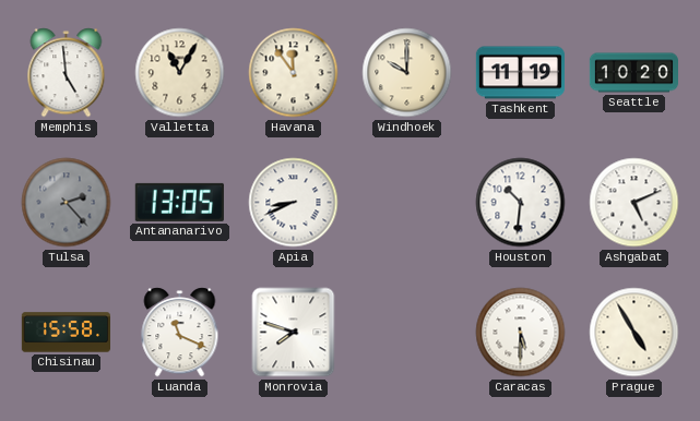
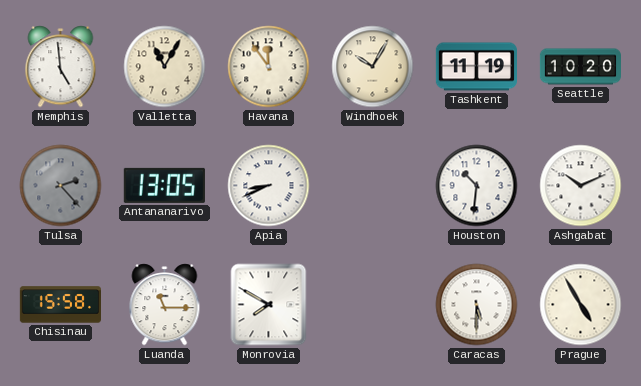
Windhoek: 10:00 -> 10:05
Ashgabat: 5:11 -> 10:11
Luanda: 11:19 -> 11:15
Monrovia: 7:48 -> 7:50
